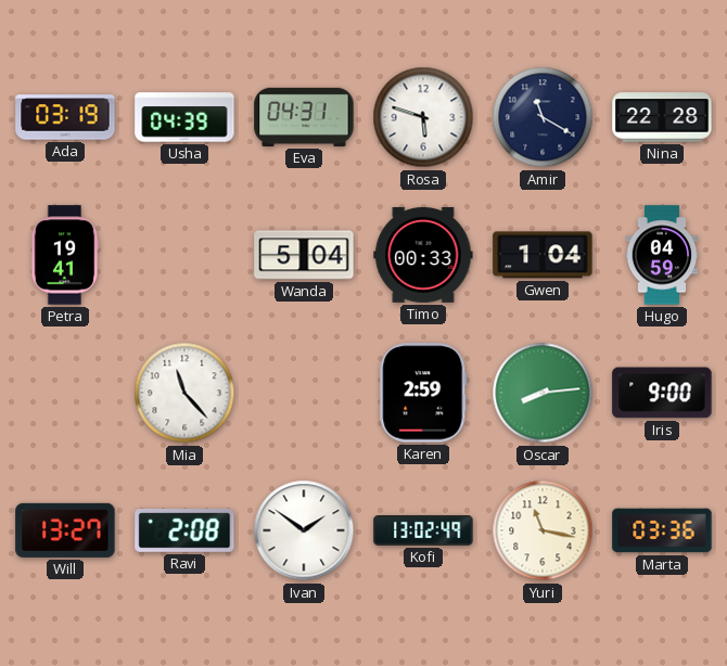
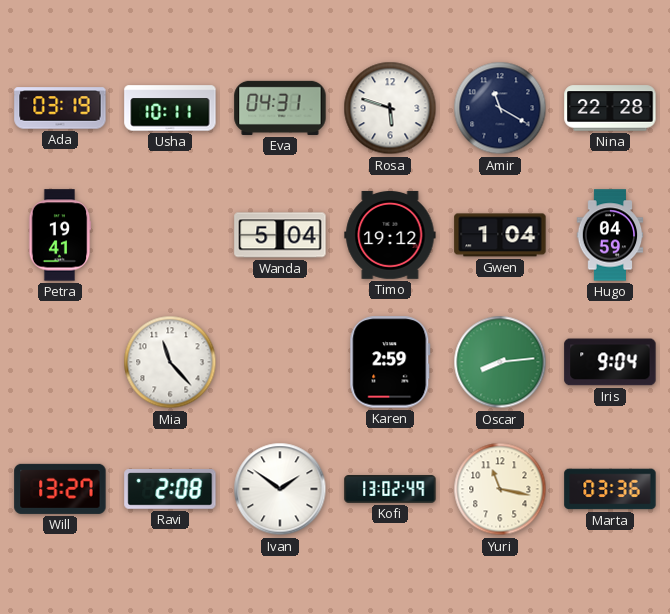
Usha: 04:39 -> 10:11
Timo: 00:33 -> 19:12
Iris: 9:00 -> 9:04
